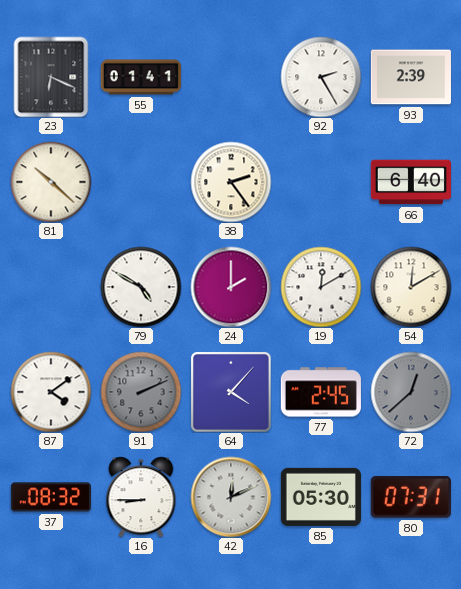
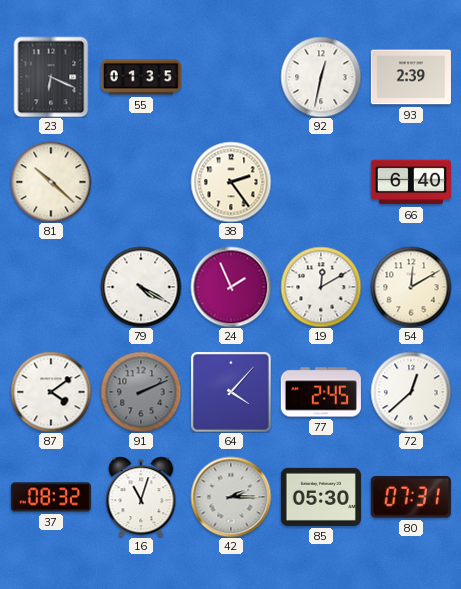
55: 01:41 -> 01:35
92: 2:25 -> 12:32
79: 4:50 -> 4:20
24: 2:00 -> 1:56
72 dial: grey -> white
16: 8:45 -> 11:03
42: 12:11 -> 2:15
